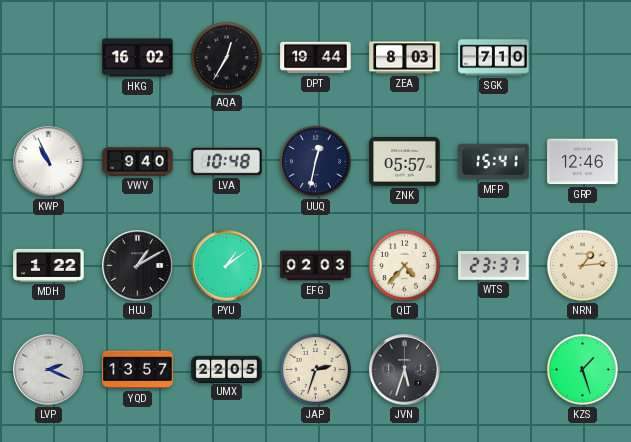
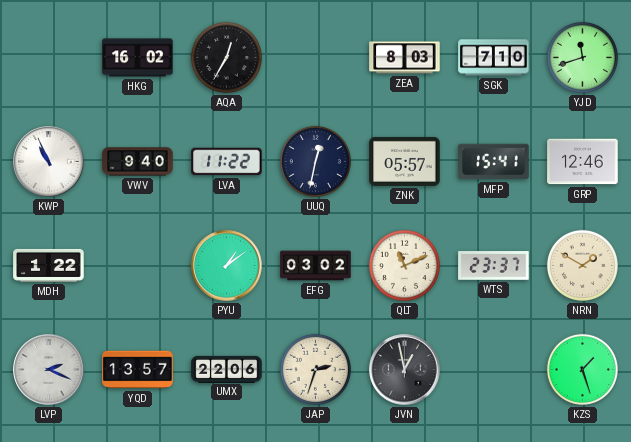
DPT: 19:44 -> none
YJD: none -> 11:42
LVA: 10:48 -> 11:22
HUJ: 1:10 -> none
EFG: 02:03 -> 03:02
QLT: 4:37 -> 11:11
NRN: 1:14 -> 1:50
UMX: 22:05 -> 22:06
JVN: 5:33 -> 12:58
